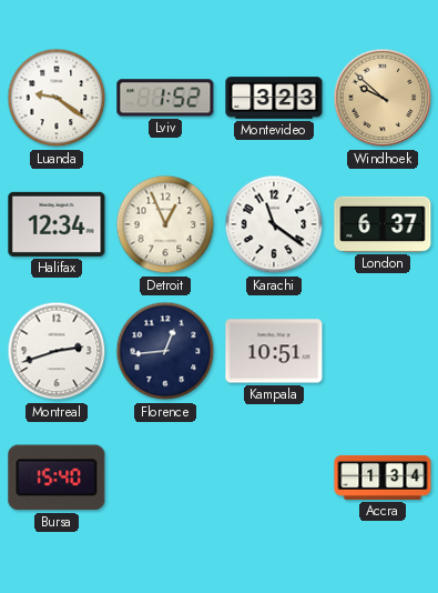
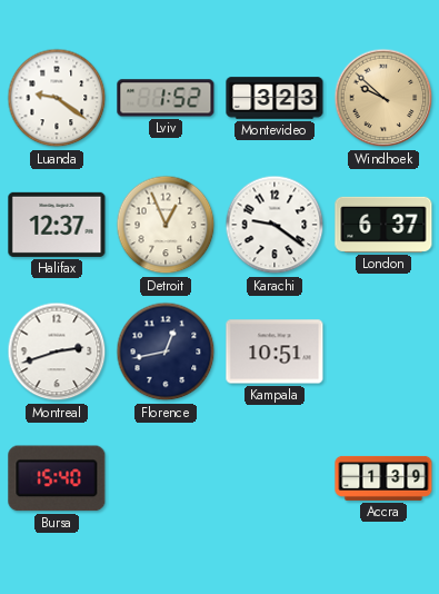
Halifax: 12:34 -> 12:37
Karachi: 11:21 -> 9:21
Florence: 12:44 -> 12:43
Accra: 1:34 -> 1:39
